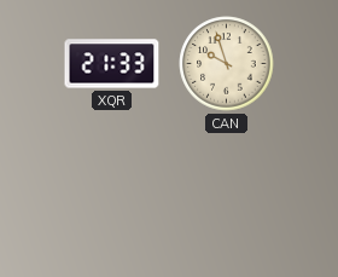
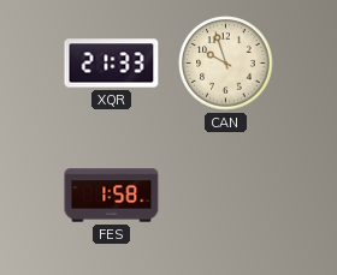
FES: none -> 1:58
